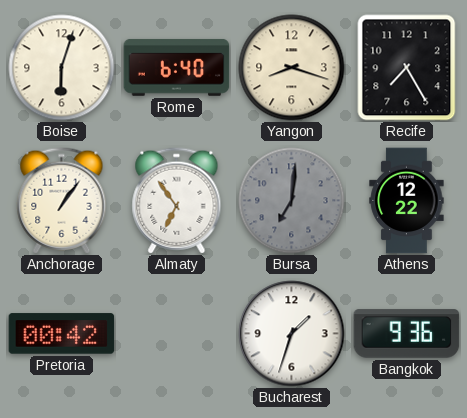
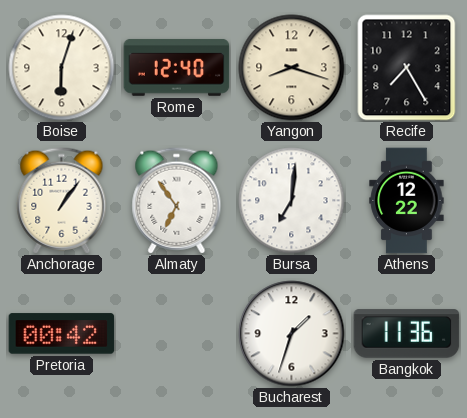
Rome: 6:40 -> 12:40
Bursa dial: grey -> white
Bangkok: 9:36 -> 11:36
